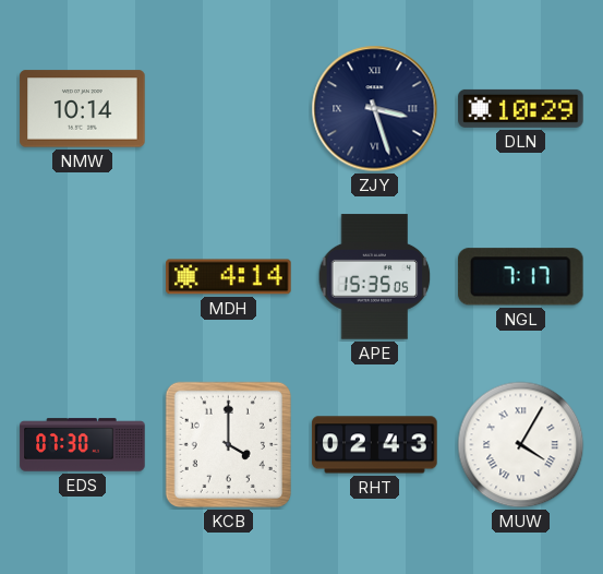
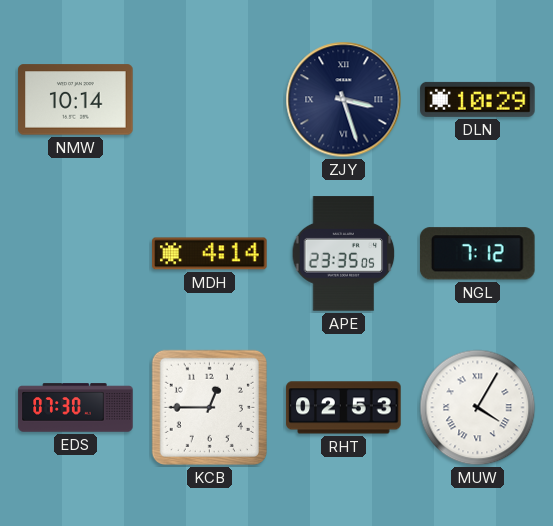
APE: 15:35 -> 23:35
NGL: 7:17 -> 7:12
KCB: 4:00 -> 12:45
RHT: 02:43 -> 02:53
